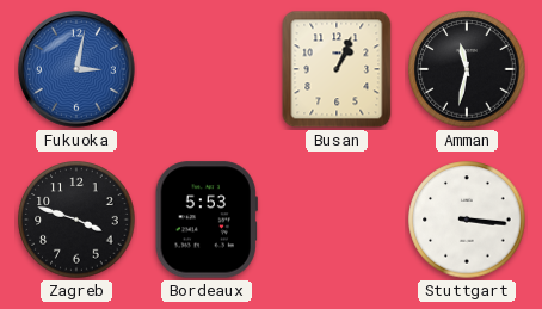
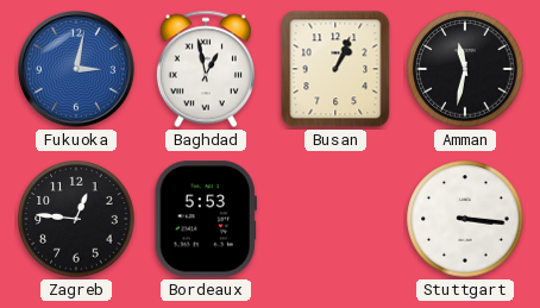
Baghdad: none -> 12:58
Zagreb: 3:48 -> 12:46
